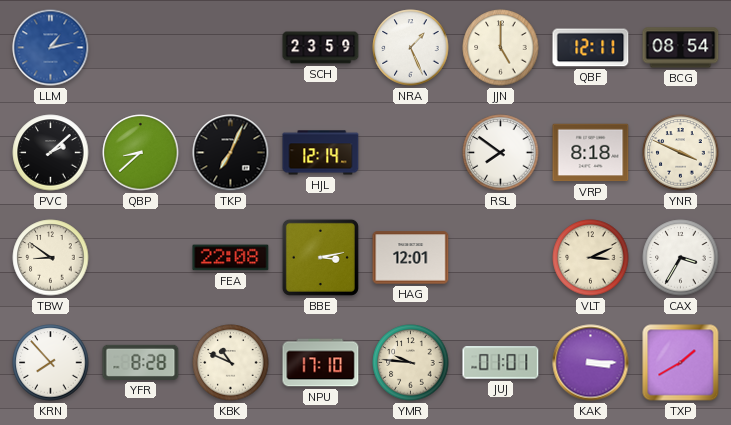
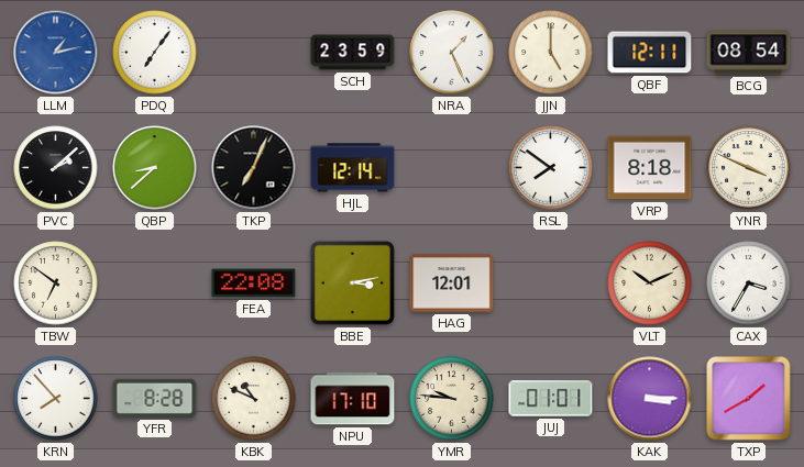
PDQ: none -> 7:06
TBW: 8:51 -> 6:51
VLT: 3:11 -> 10:11
